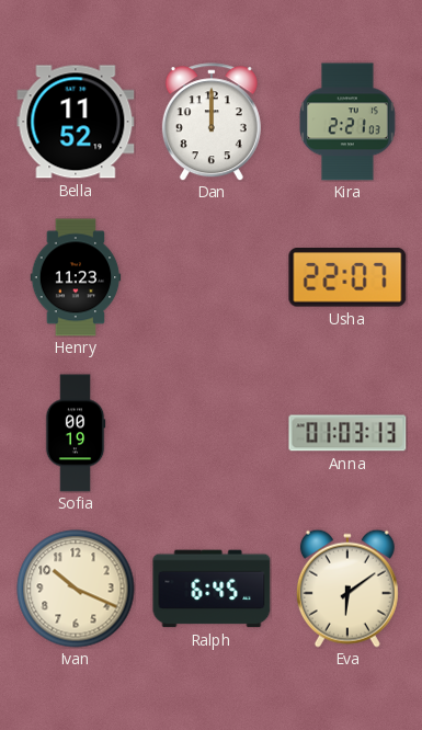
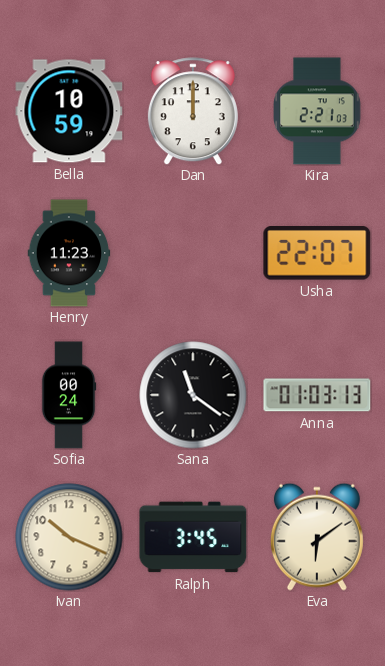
Bella: 11:52 -> 10:59
Sofia: 00:19 -> 00:24
Sana: none -> 11:21
Ralph: 6:45 -> 3:45
